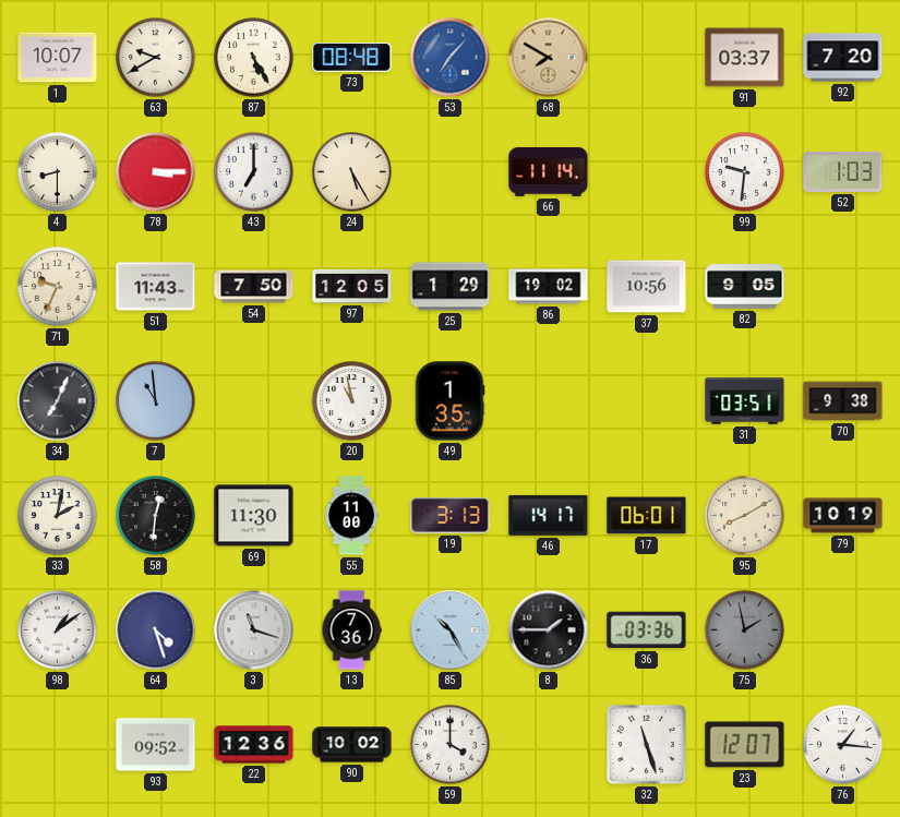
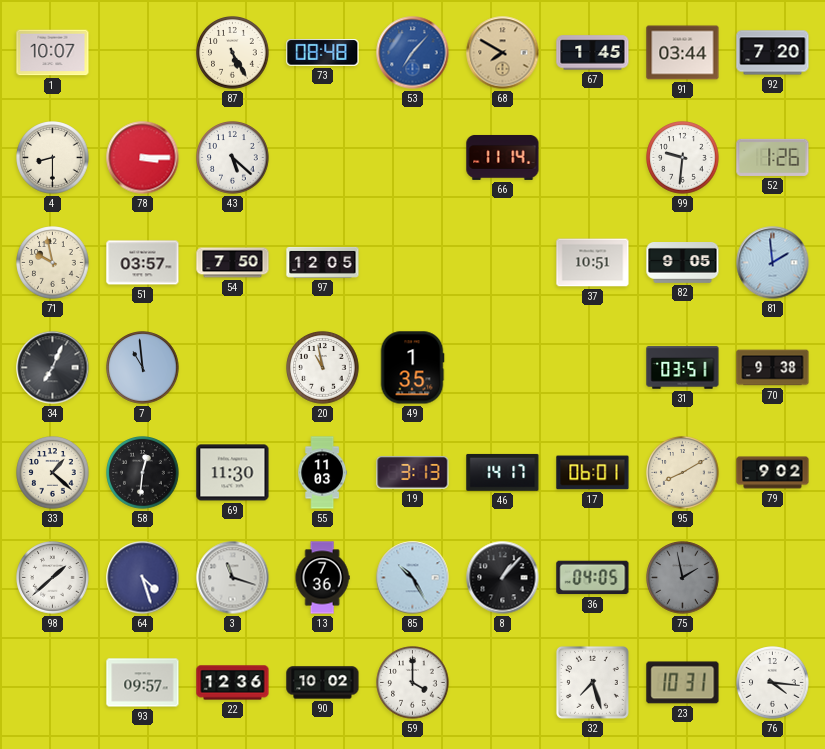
63: 9:40 -> none
67: none -> 1:45
91: 03:37 -> 03:44
43: 7:00 -> 5:22
24: 5:25 -> none
52: 1:03 -> 1:26
71: 9:34 -> 9:58
51: 11:43 -> 03:57
25: 1:29 -> none
86: 19:02 -> none
37: 10:56 -> 10:51
81: none -> 1:59
33: 2:02 -> 1:22
55: 11:00 -> 11:03
79: 10:19 -> 9:02
98: 1:09 -> 1:38
8: 1:45 -> 1:07
36: 03:36 -> 04:05
93: 09:52 -> 09:57
32: 11:27 -> 7:27
23: 12:07 -> 10:31
76: 1:16 -> 4:16
